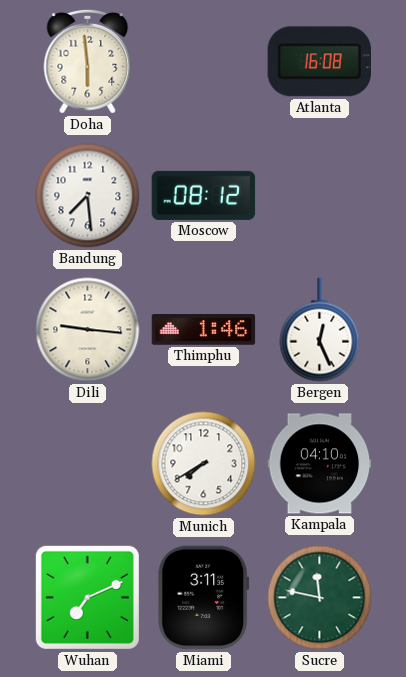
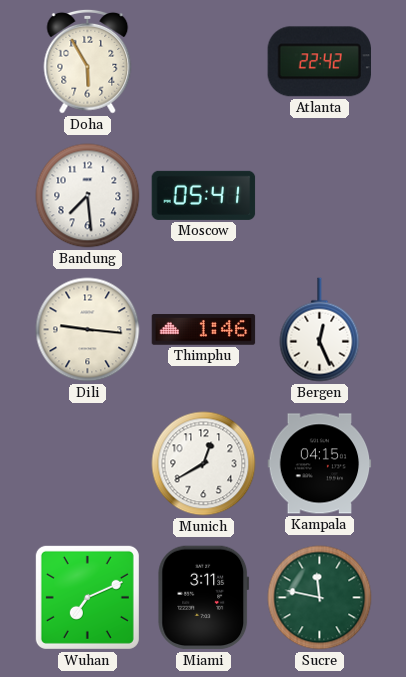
Doha: 5:59 -> 5:55
Atlanta: 16:08 -> 22:42
Moscow: 08:12 -> 05:41
Munich: 7:40 -> 12:40
Kampala: 04:10 -> 04:15
